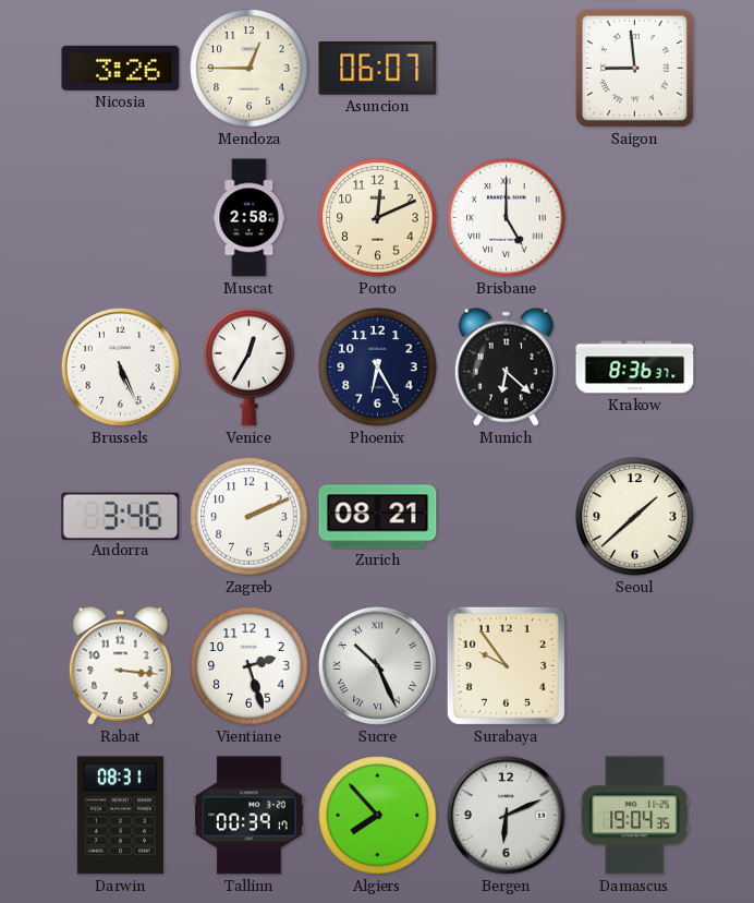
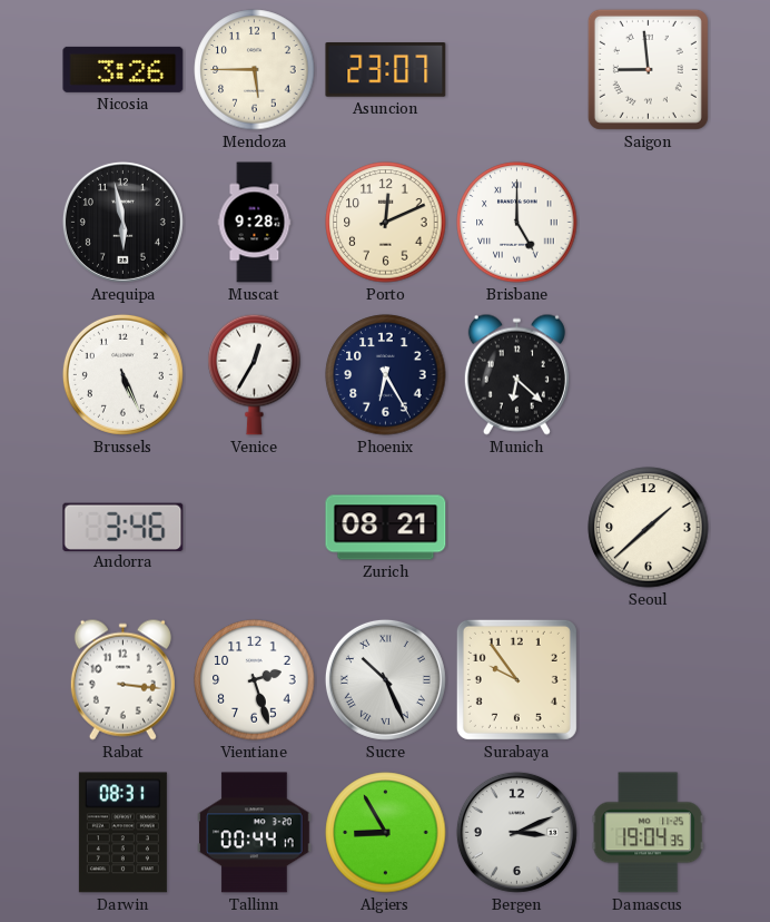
Mendoza: 12:45 -> 5:45
Asuncion: 06:07 -> 23:07
Arequipa: none -> 5:58
Muscat: 2:58 -> 9:28
Krakow: 8:36 -> none
Zagreb: 2:11 -> none
Tallinn: 00:39 -> 00:44
Algiers: 7:53 -> 8:55
Bergen: 6:11 -> 3:11
